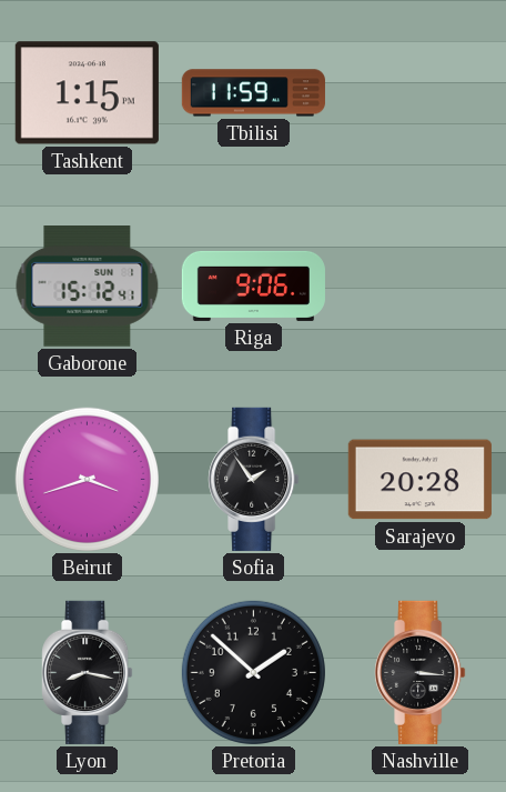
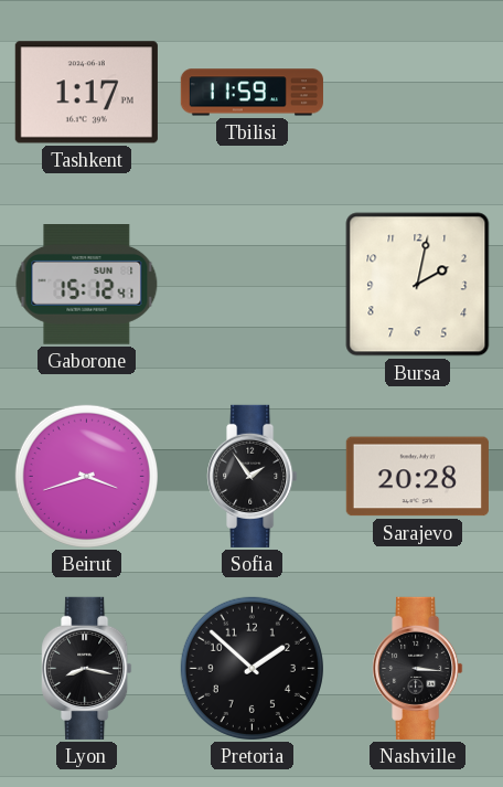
Tashkent: 1:15 -> 1:17
Riga: 9:06 -> none
Bursa: none -> 2:02
